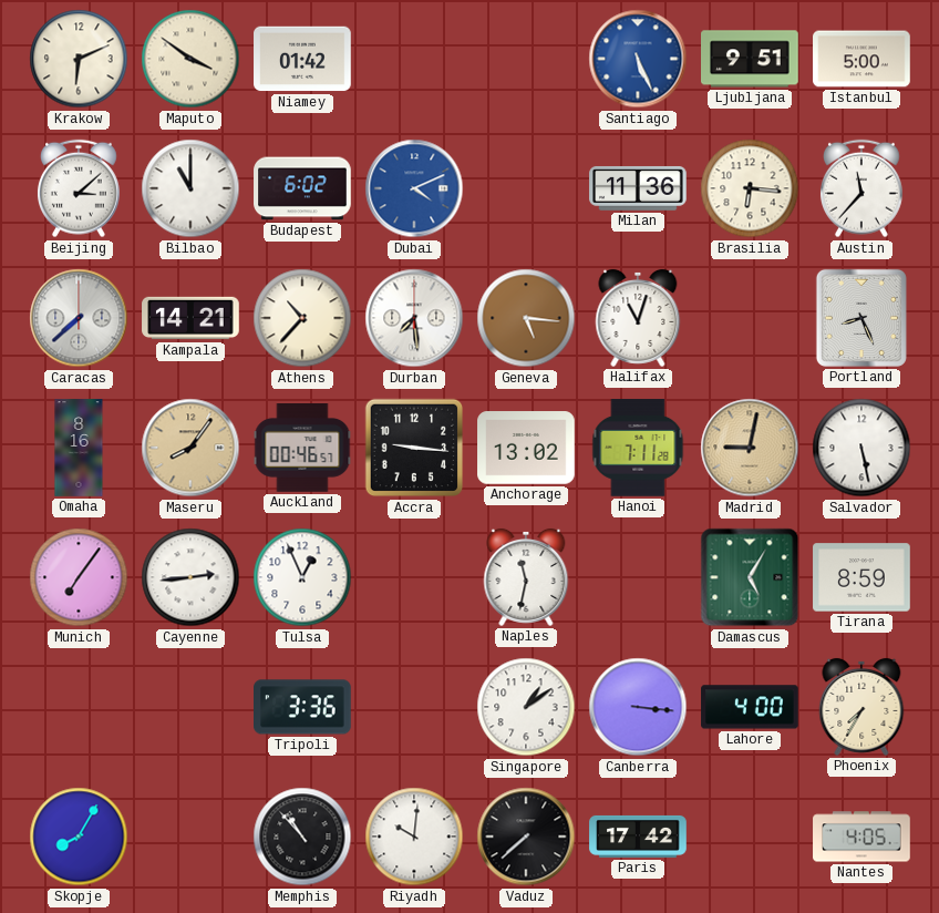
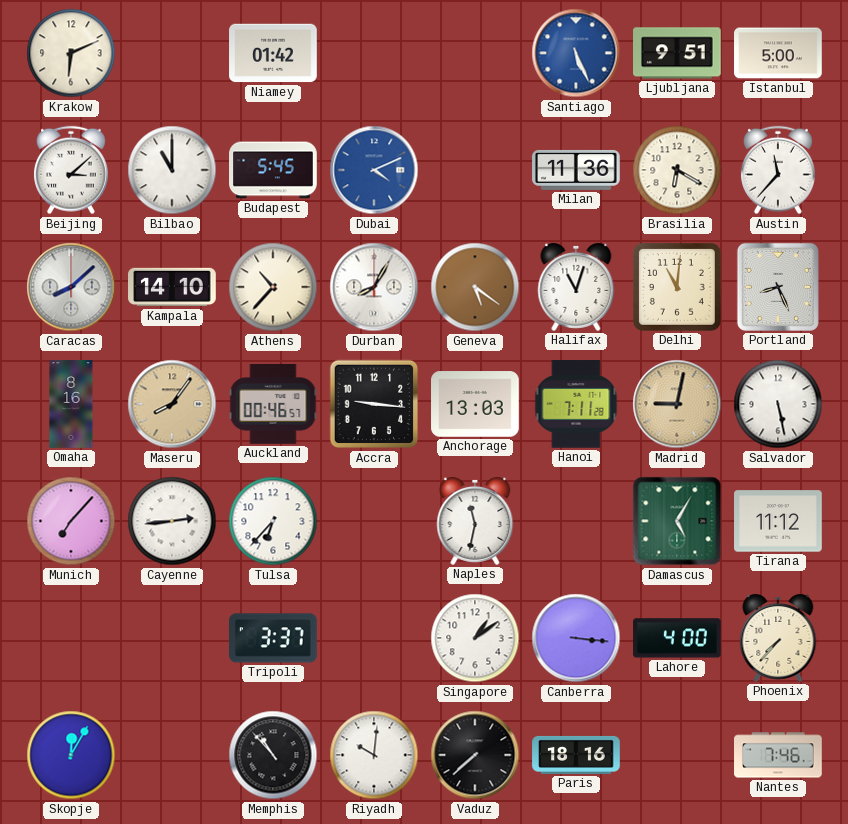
Maputo: 3:51 -> none
Budapest: 6:02 -> 5:45
Brasilia: 6:16 -> 6:20
Caracas: 7:38 -> 8:08
Kampala: 14:21 -> 14:10
Durban: 7:29 -> 8:05
Geneva: 5:16 -> 5:21
Delhi: none -> 11:01
Anchorage: 13:02 -> 13:03
Munich: 7:06 -> 7:07
Tulsa: 12:56 -> 6:37
Tirana: 8:59 -> 11:12
Tripoli: 3:36 -> 3:37
Phoenix: 7:35 -> 7:37
Skopje: 8:05 -> 12:05
Paris: 17:42 -> 18:16
Nantes: 4:05 -> 7:46
